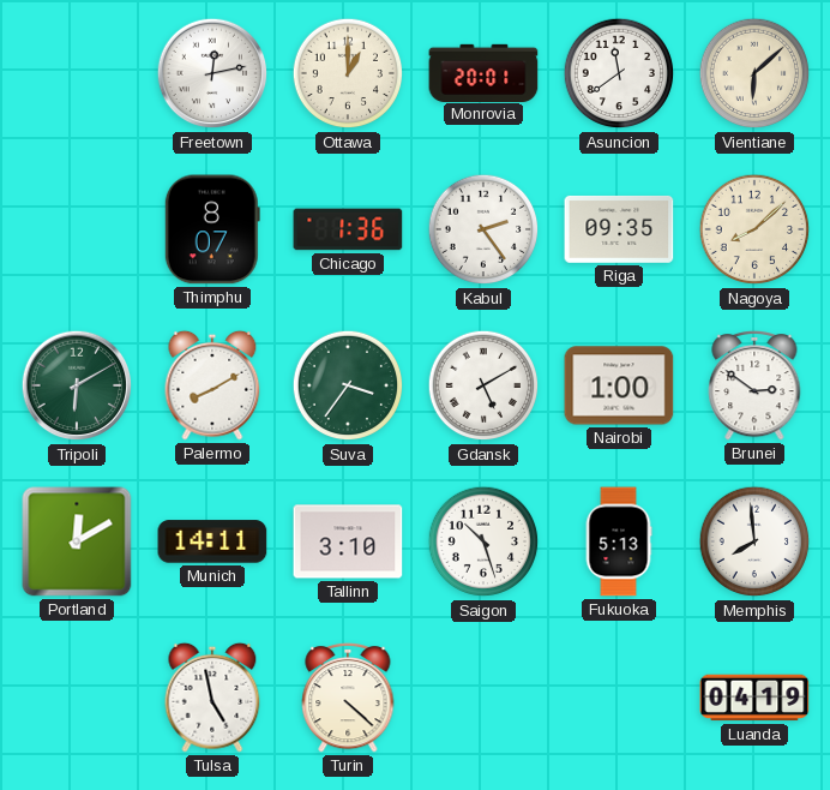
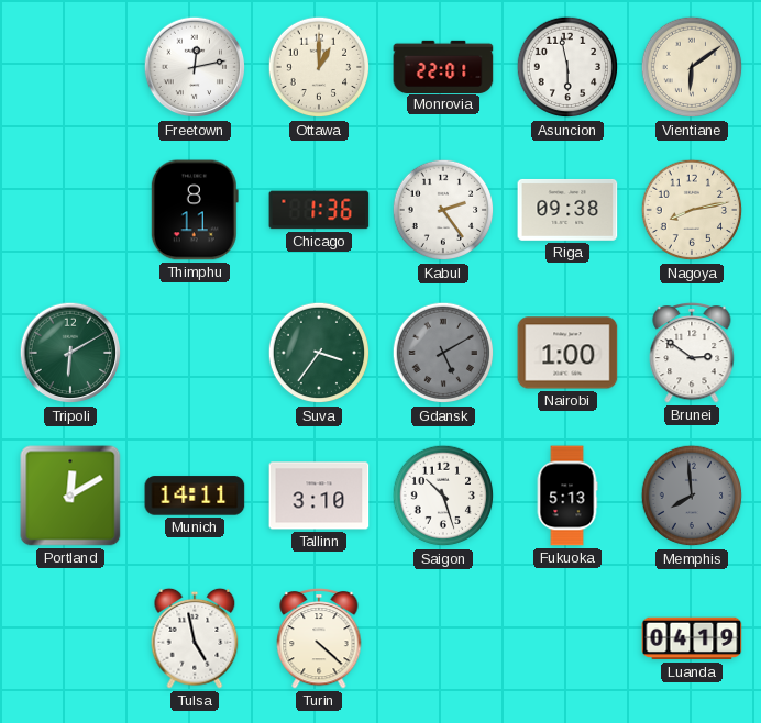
Monrovia: 20:01 -> 22:01
Asuncion: 11:39 -> 5:58
Vientiane: 6:08 -> 6:09
Thimphu: 8:07 -> 8:11
Riga: 09:35 -> 09:38
Nagoya: 8:08 -> 8:13
Palermo: 8:10 -> none
Gdansk dial: white -> grey
Memphis dial: white -> grey
